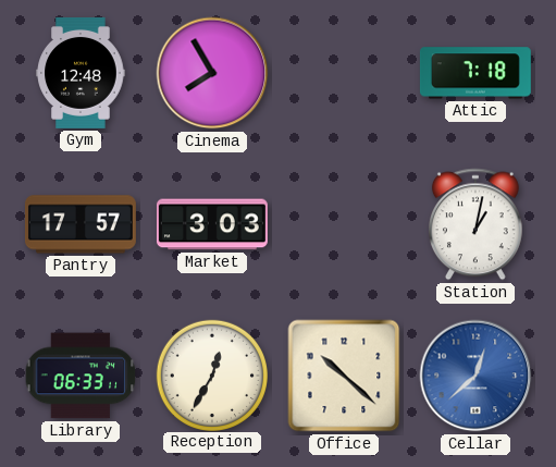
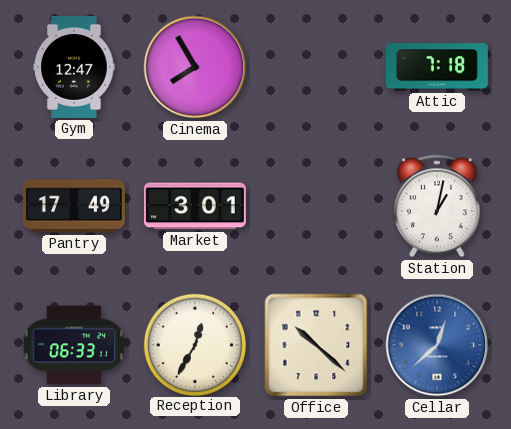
Gym: 12:48 -> 12:47
Pantry: 17:57 -> 17:49
Market: 3:03 -> 3:01
